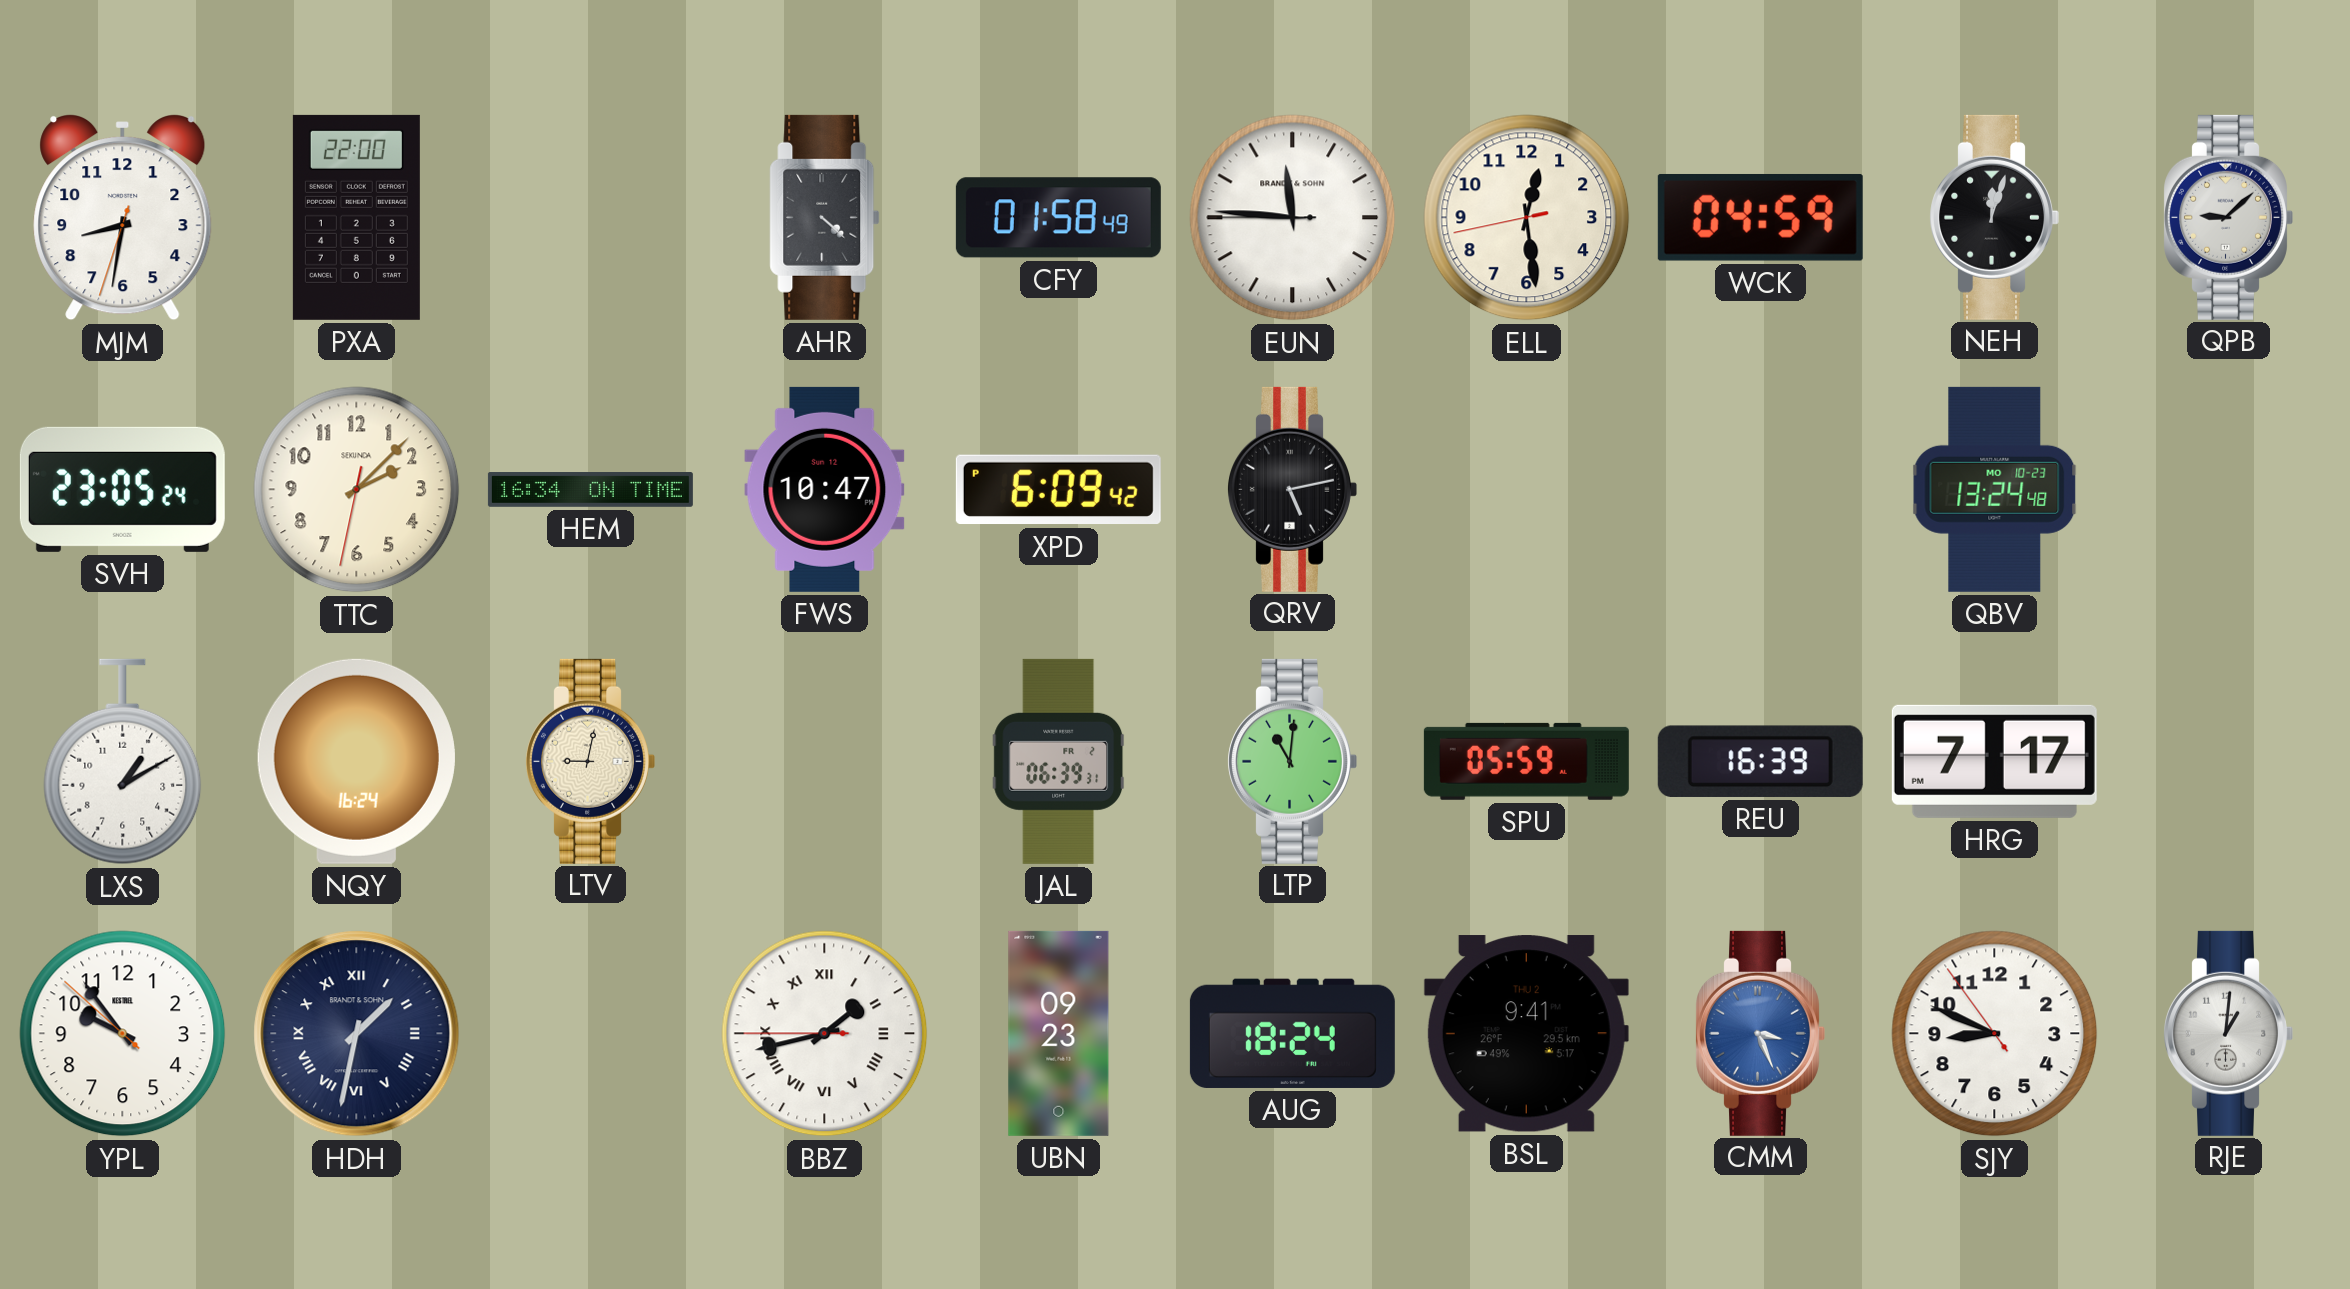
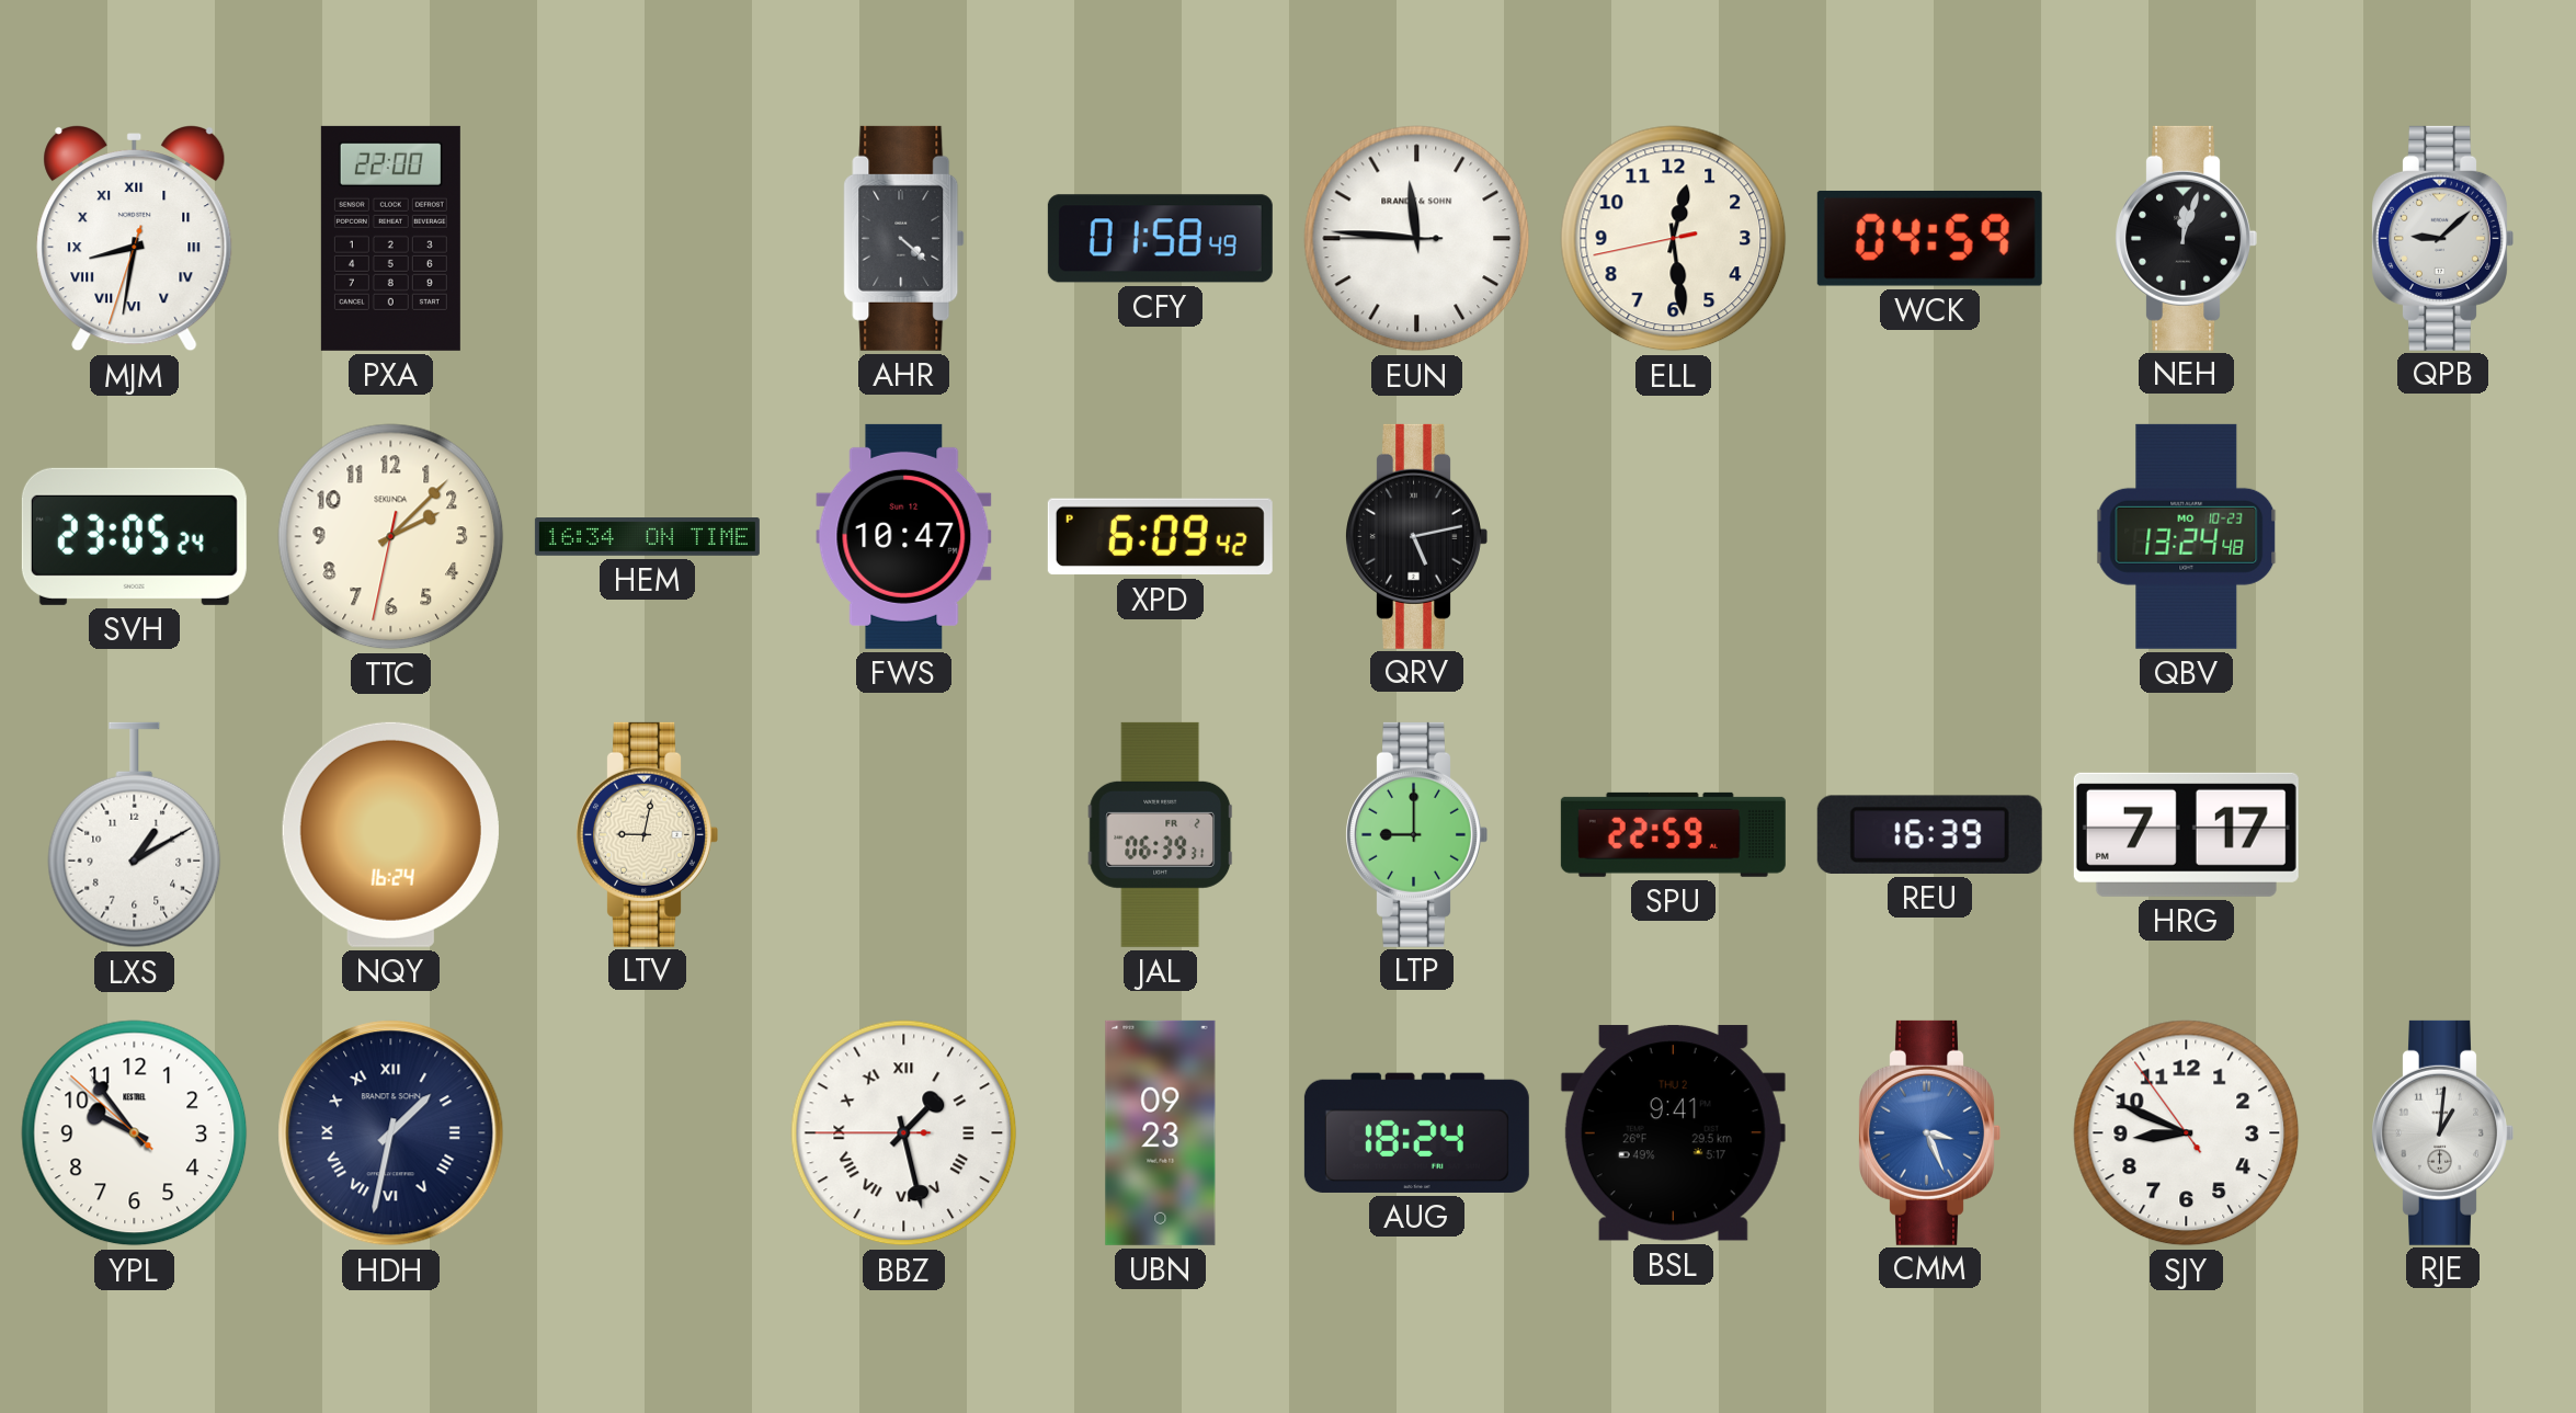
MJM numerals: Arabic -> Roman
LTP: 11:01 -> 9:00
SPU: 05:59 -> 22:59
BBZ: 1:42 -> 1:27
